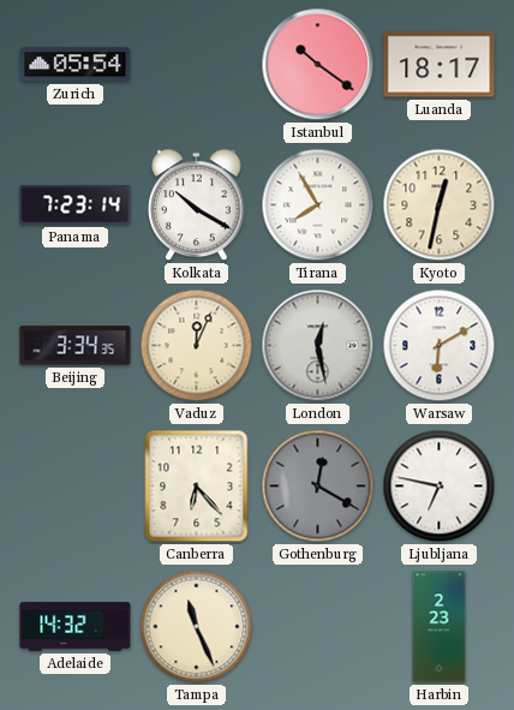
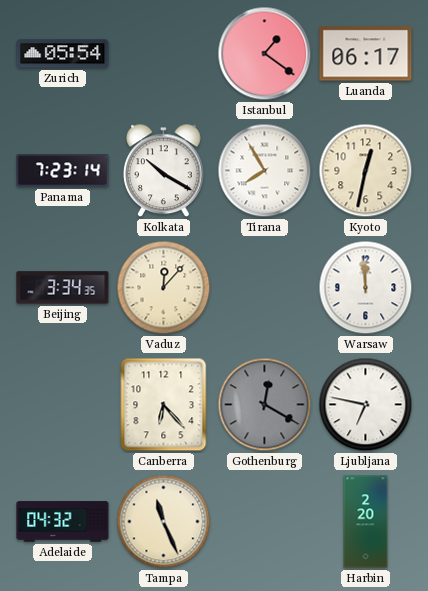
Istanbul: 10:21 -> 1:21
Luanda: 18:17 -> 06:17
Vaduz: 12:04 -> 12:07
London: 12:28 -> none
Warsaw: 6:10 -> 11:59
Adelaide: 14:32 -> 04:32
Harbin: 2:23 -> 2:20
